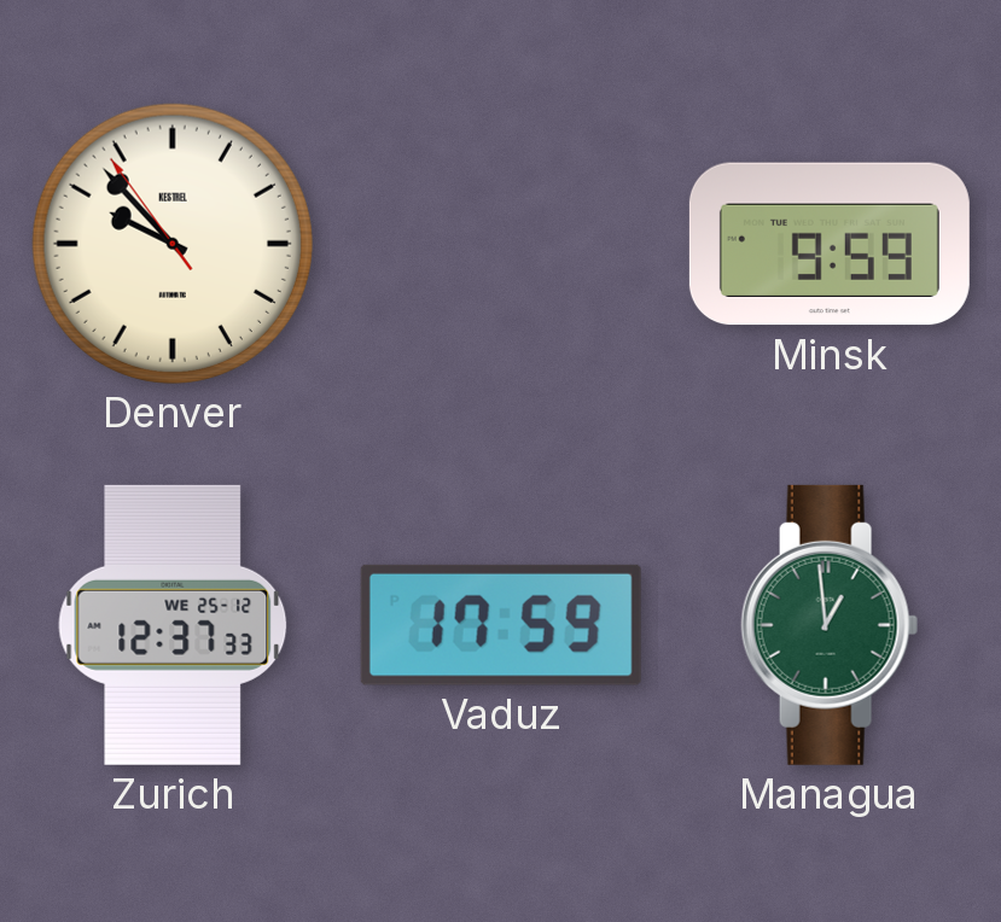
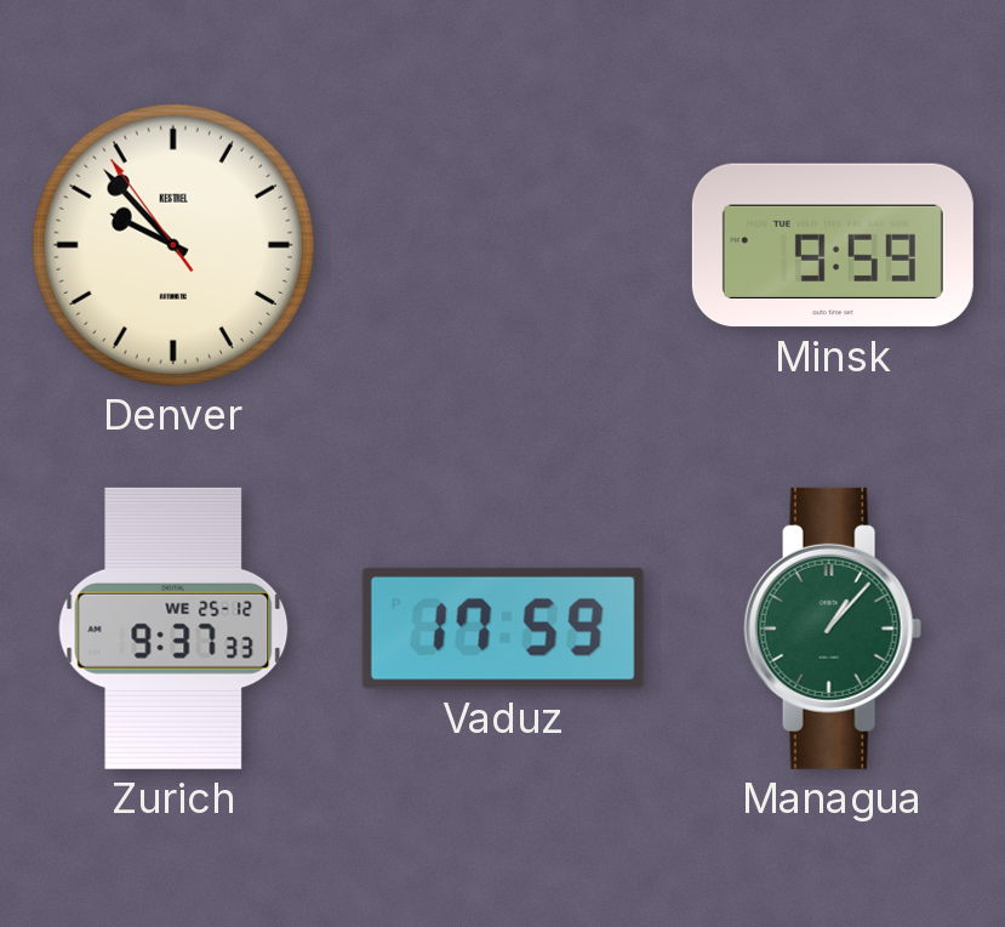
Zurich: 12:37 -> 9:37
Managua: 12:59 -> 1:07
